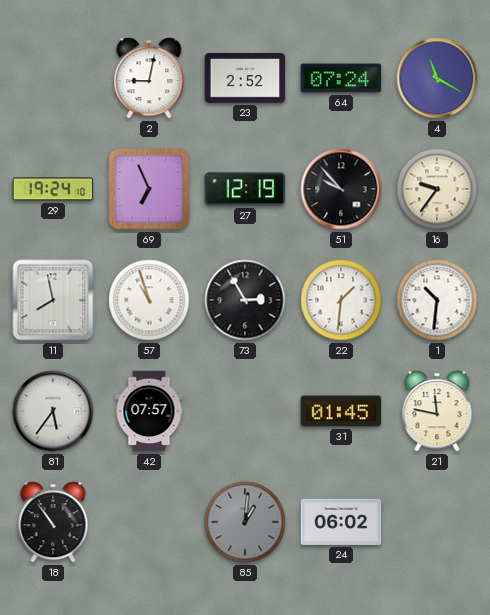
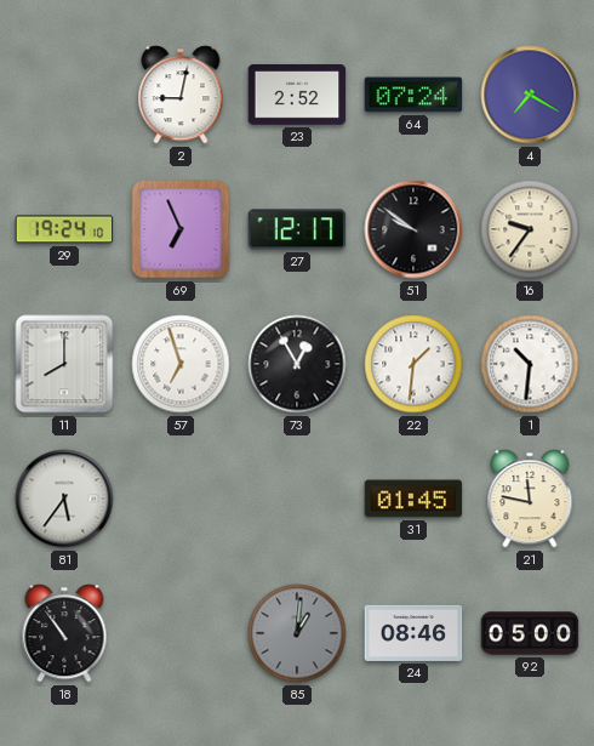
4: 11:20 -> 7:20
27: 12:19 -> 12:17
51: 9:53 -> 9:51
11: 7:58 -> 8:00
57: 10:57 -> 6:57
73: 2:55 -> 12:55
42: 07:57 -> none
24: 06:02 -> 08:46
92: none -> 05:00
